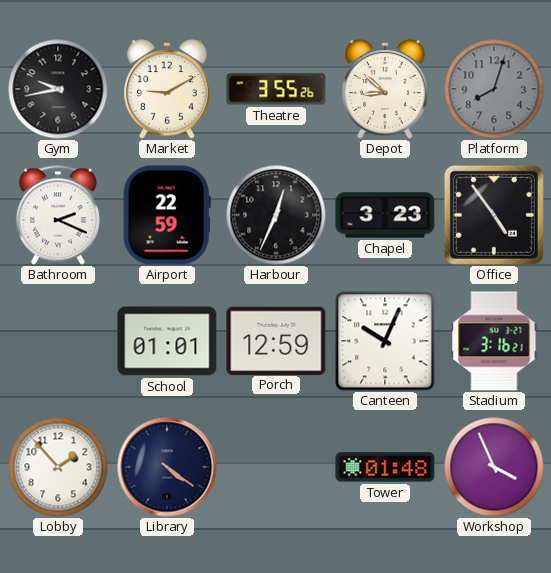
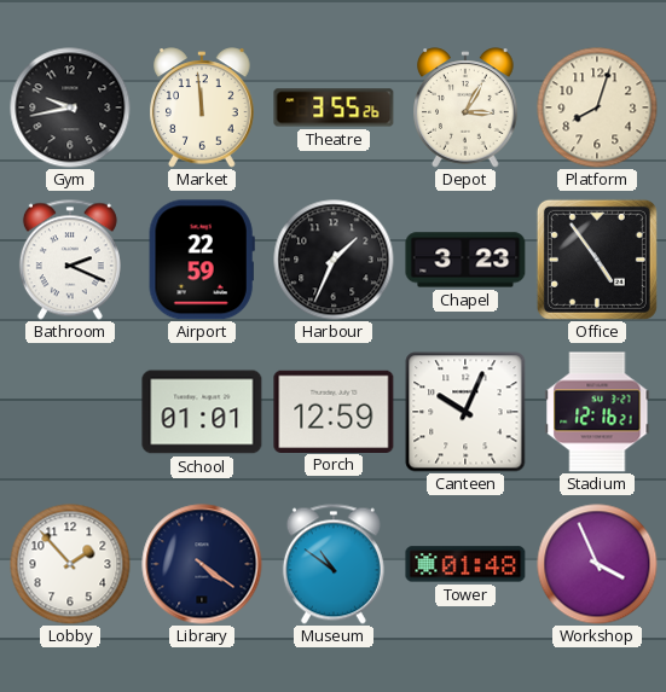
Market: 9:10 -> 11:59
Depot: 8:52 -> 3:05
Platform dial: grey -> cream
Harbour: 12:34 -> 1:34
Stadium: 3:16 -> 12:16
Museum: none -> 10:51
